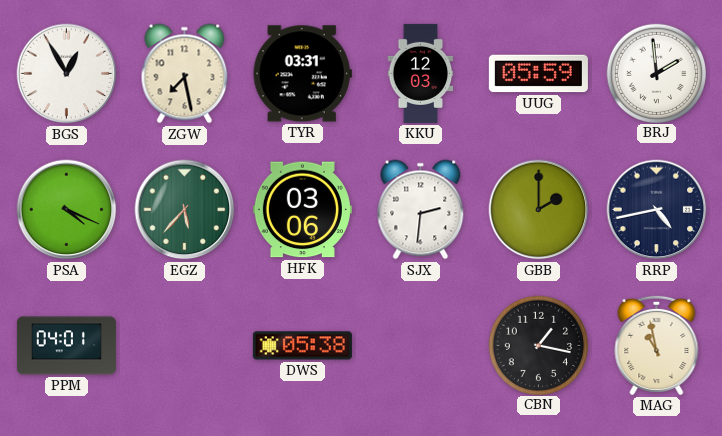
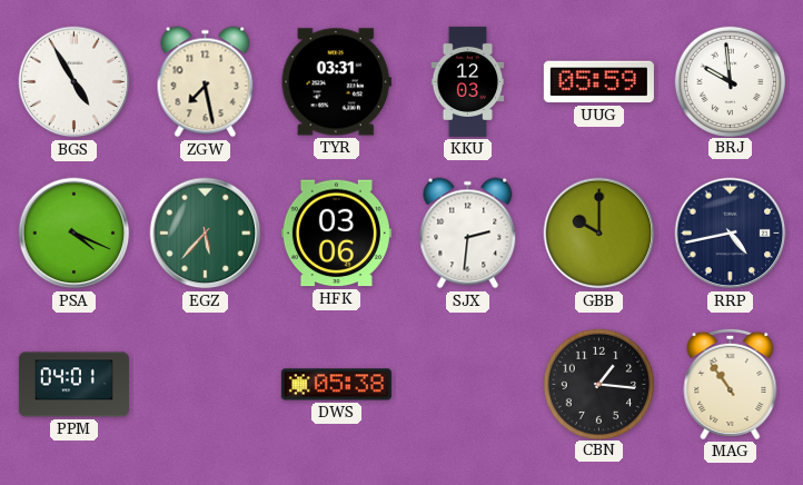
BGS: 12:55 -> 4:55
BRJ: 1:59 -> 9:59
GBB: 2:00 -> 10:00
CBN: 1:17 -> 1:16
MAG: 10:58 -> 10:54
